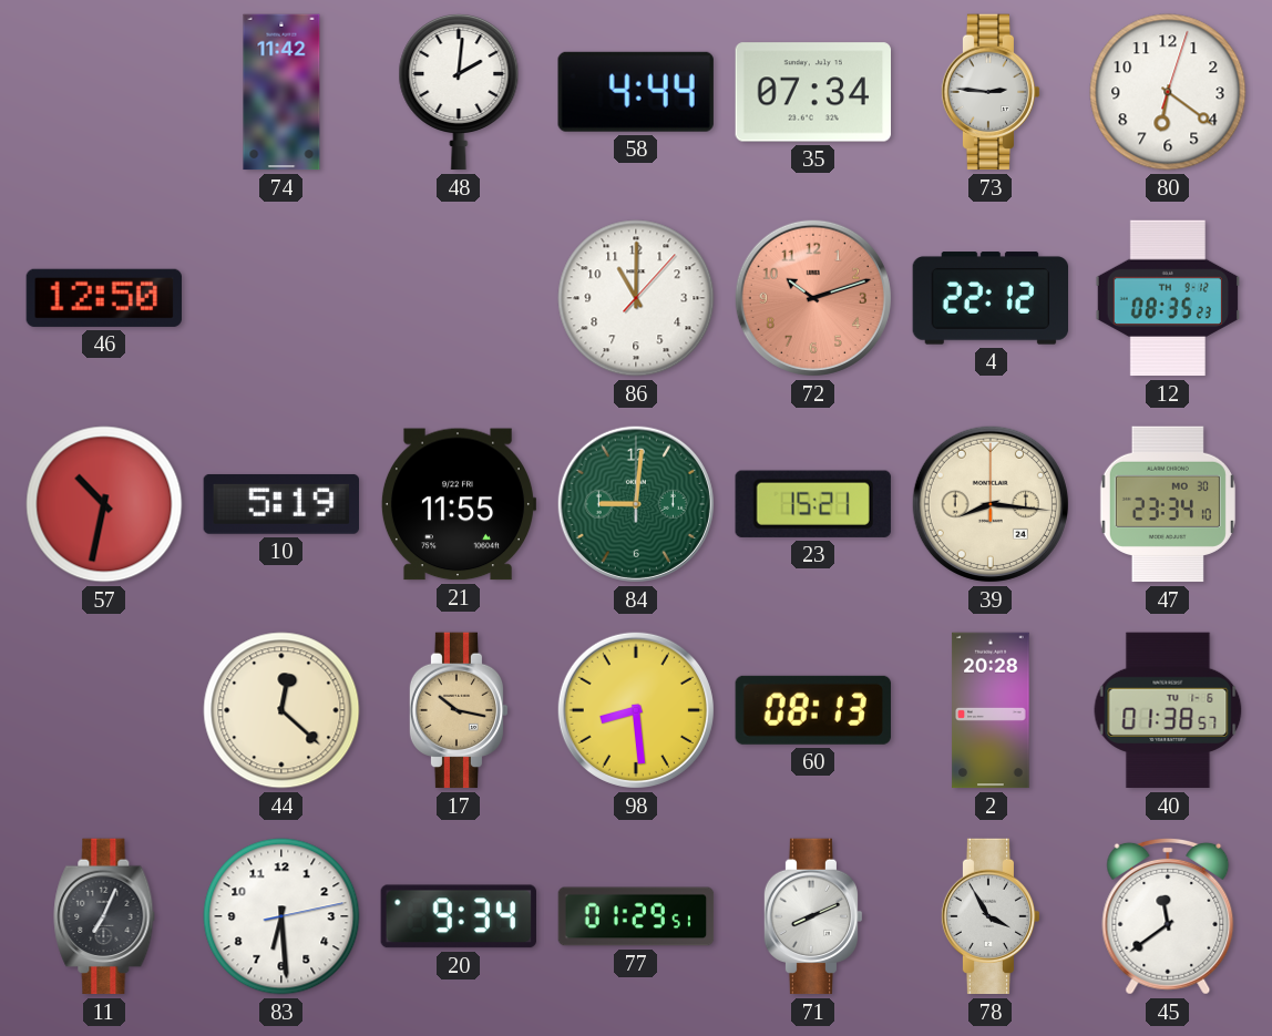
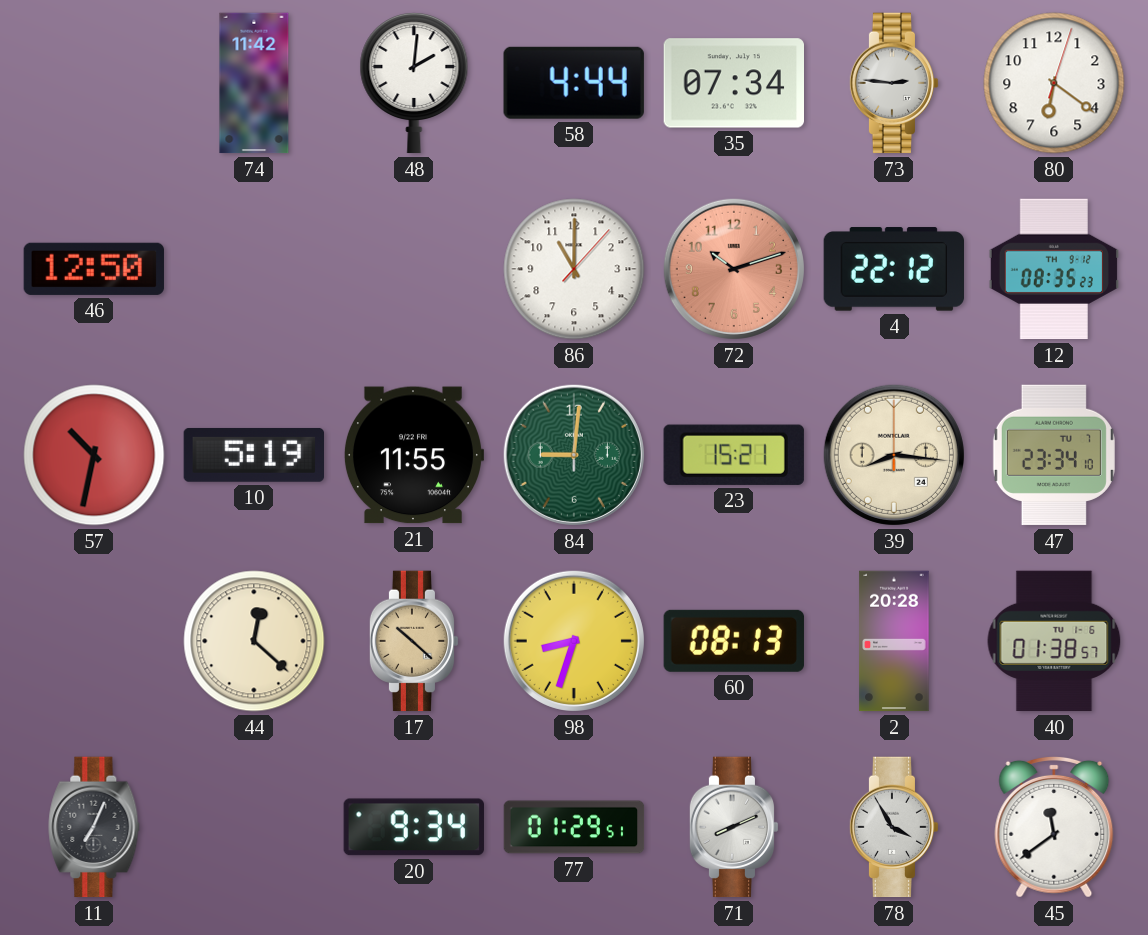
47 date: MO 30 -> TU 7
17: 10:17 -> 10:22
98: 8:29 -> 8:33
83: 6:29 -> none
